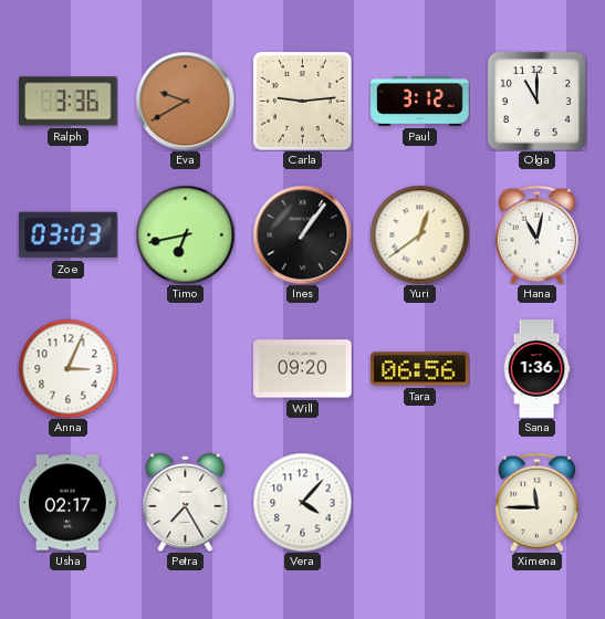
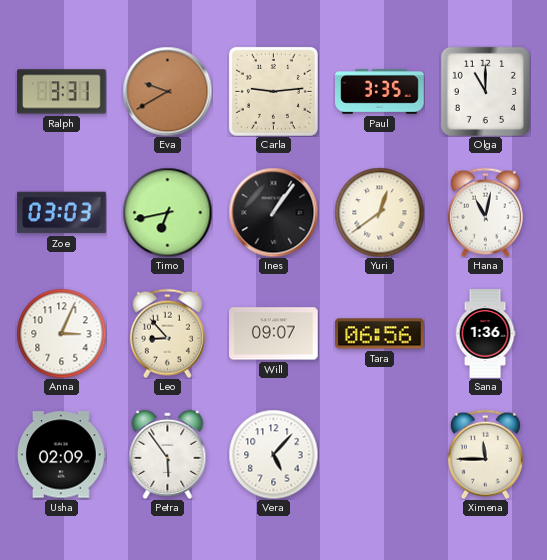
Ralph: 3:36 -> 3:31
Paul: 3:12 -> 3:35
Leo: none -> 8:53
Will: 09:20 -> 09:07
Usha: 02:17 -> 02:09
Petra: 7:25 -> 5:54
Vera: 4:07 -> 5:07
